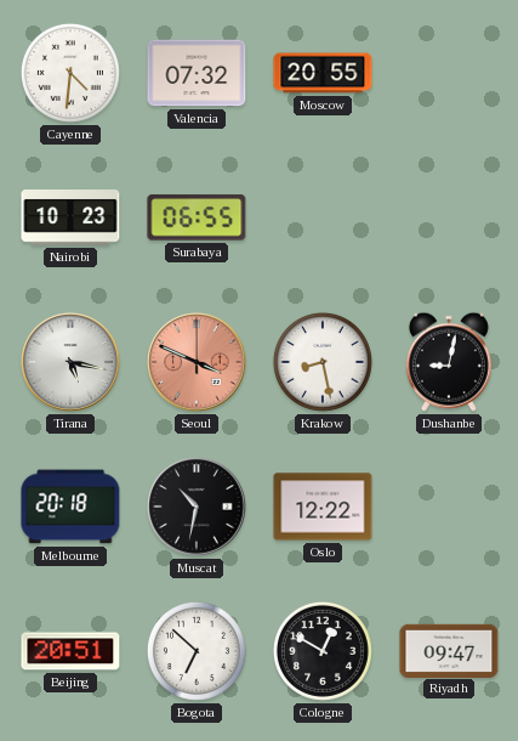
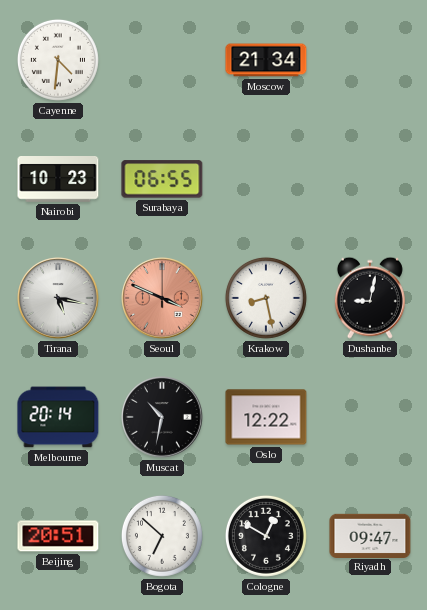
Valencia: 07:32 -> none
Moscow: 20:55 -> 21:34
Melbourne: 20:18 -> 20:14
